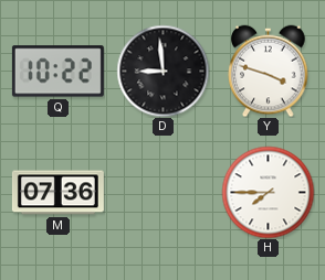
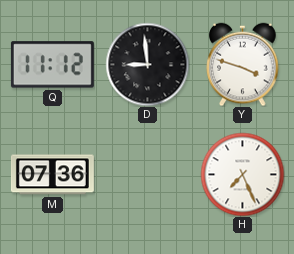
Q: 10:22 -> 11:12
H: 7:45 -> 7:26
